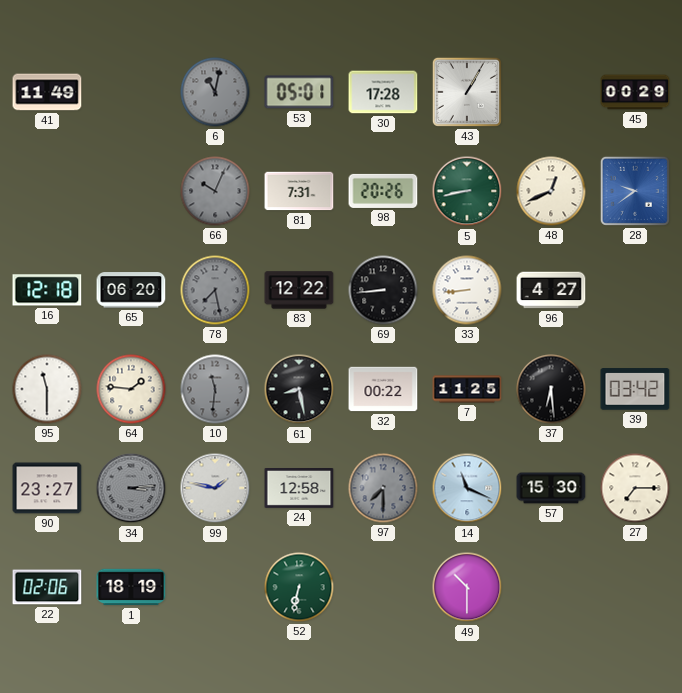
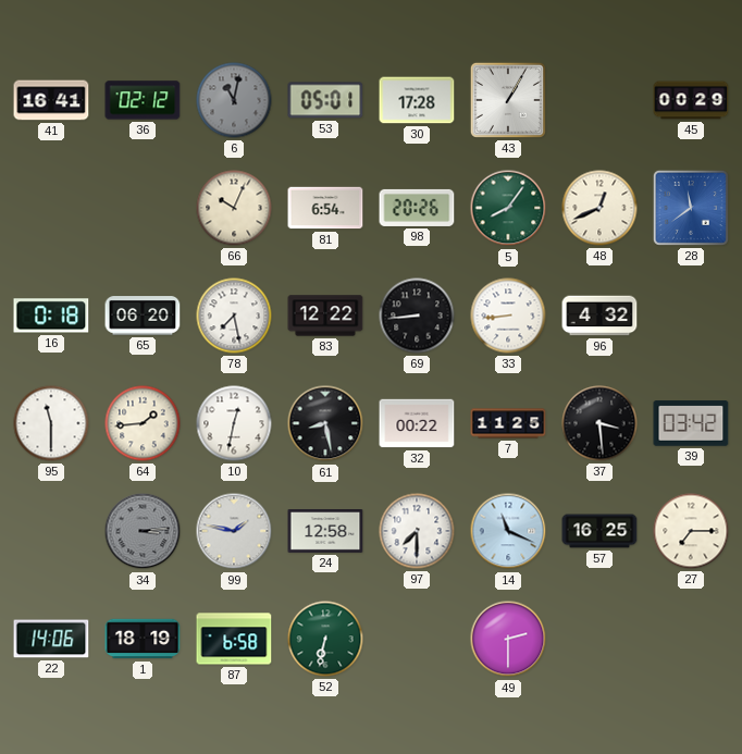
41: 11:49 -> 16:41
36: none -> 02:12
66 dial: grey -> cream
81: 7:31 -> 6:54
5: 8:43 -> 8:06
28: 9:39 -> 11:39
16: 12:18 -> 0:18
78 dial: grey -> white
96: 4:27 -> 4:32
64: 1:46 -> 1:44
10: 11:31 -> 12:32
10 dial: grey -> white
37: 6:29 -> 3:29
90: 23:27 -> none
97 dial: grey -> white
57: 15:30 -> 16:25
22: 02:06 -> 14:06
87: none -> 6:58
49: 10:30 -> 2:30
